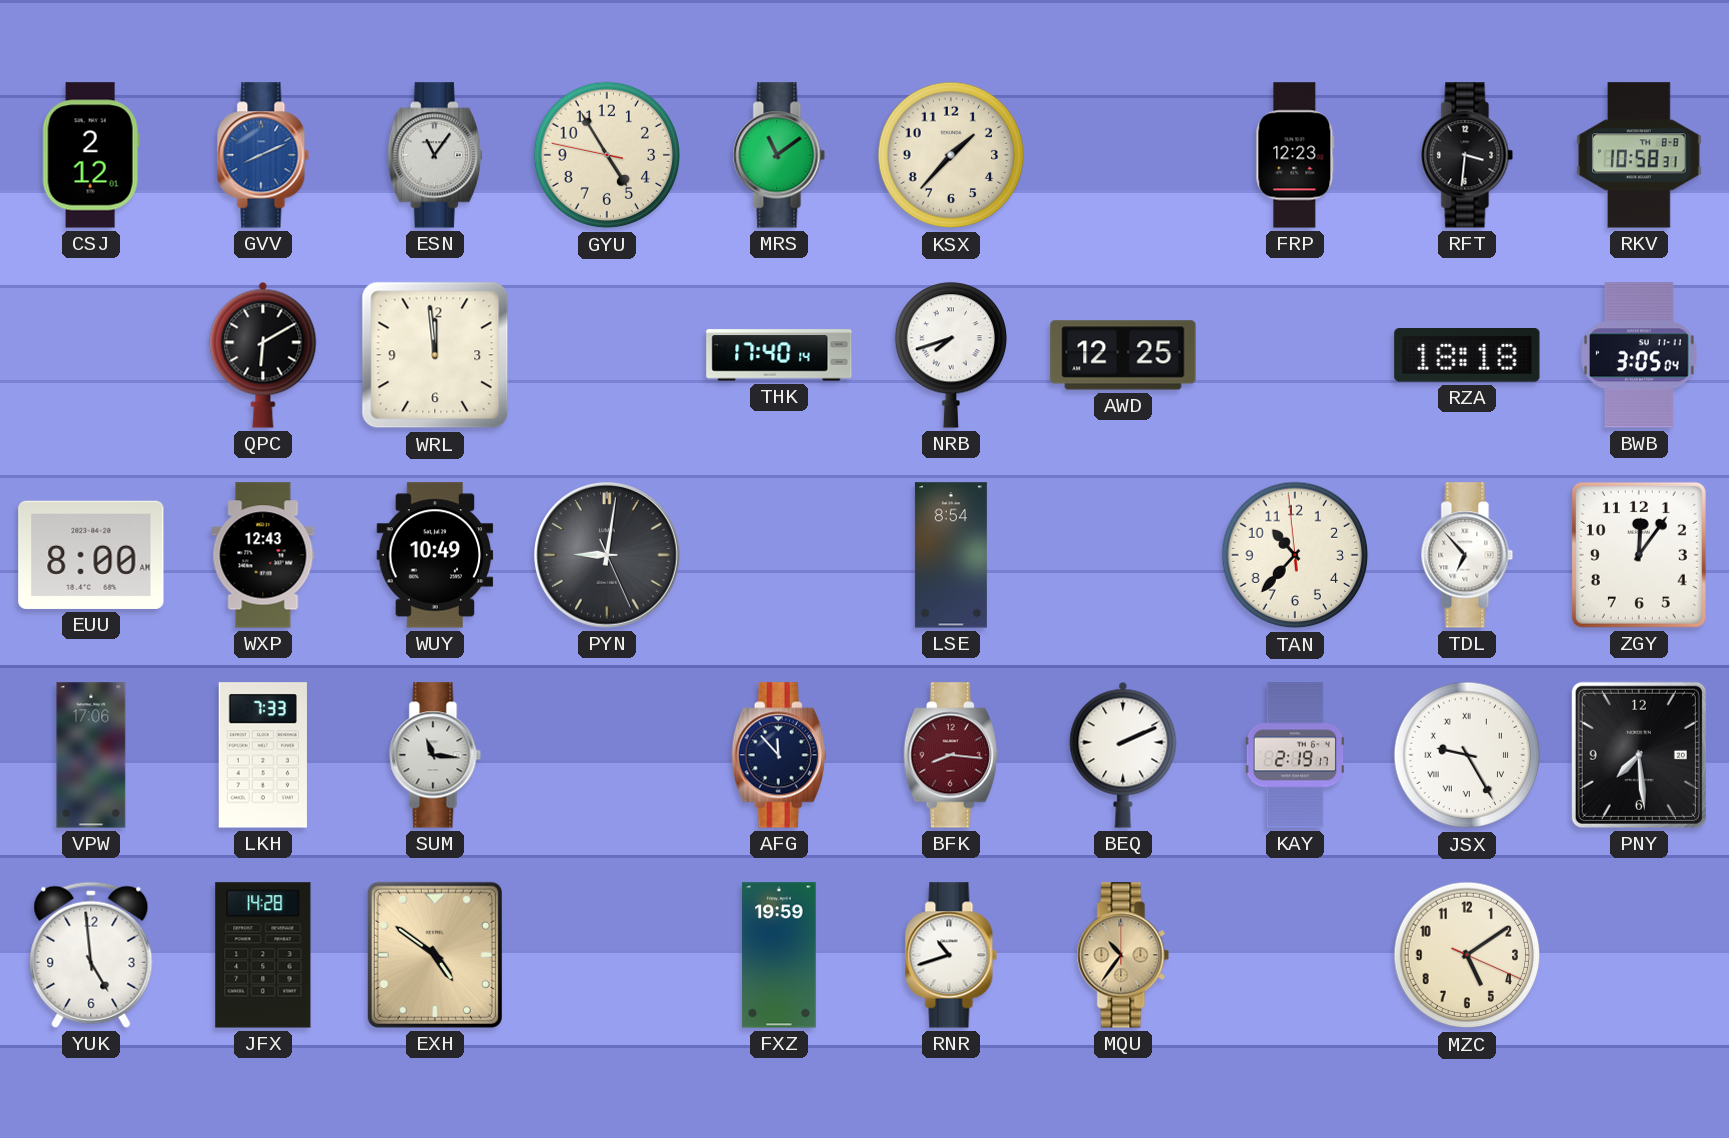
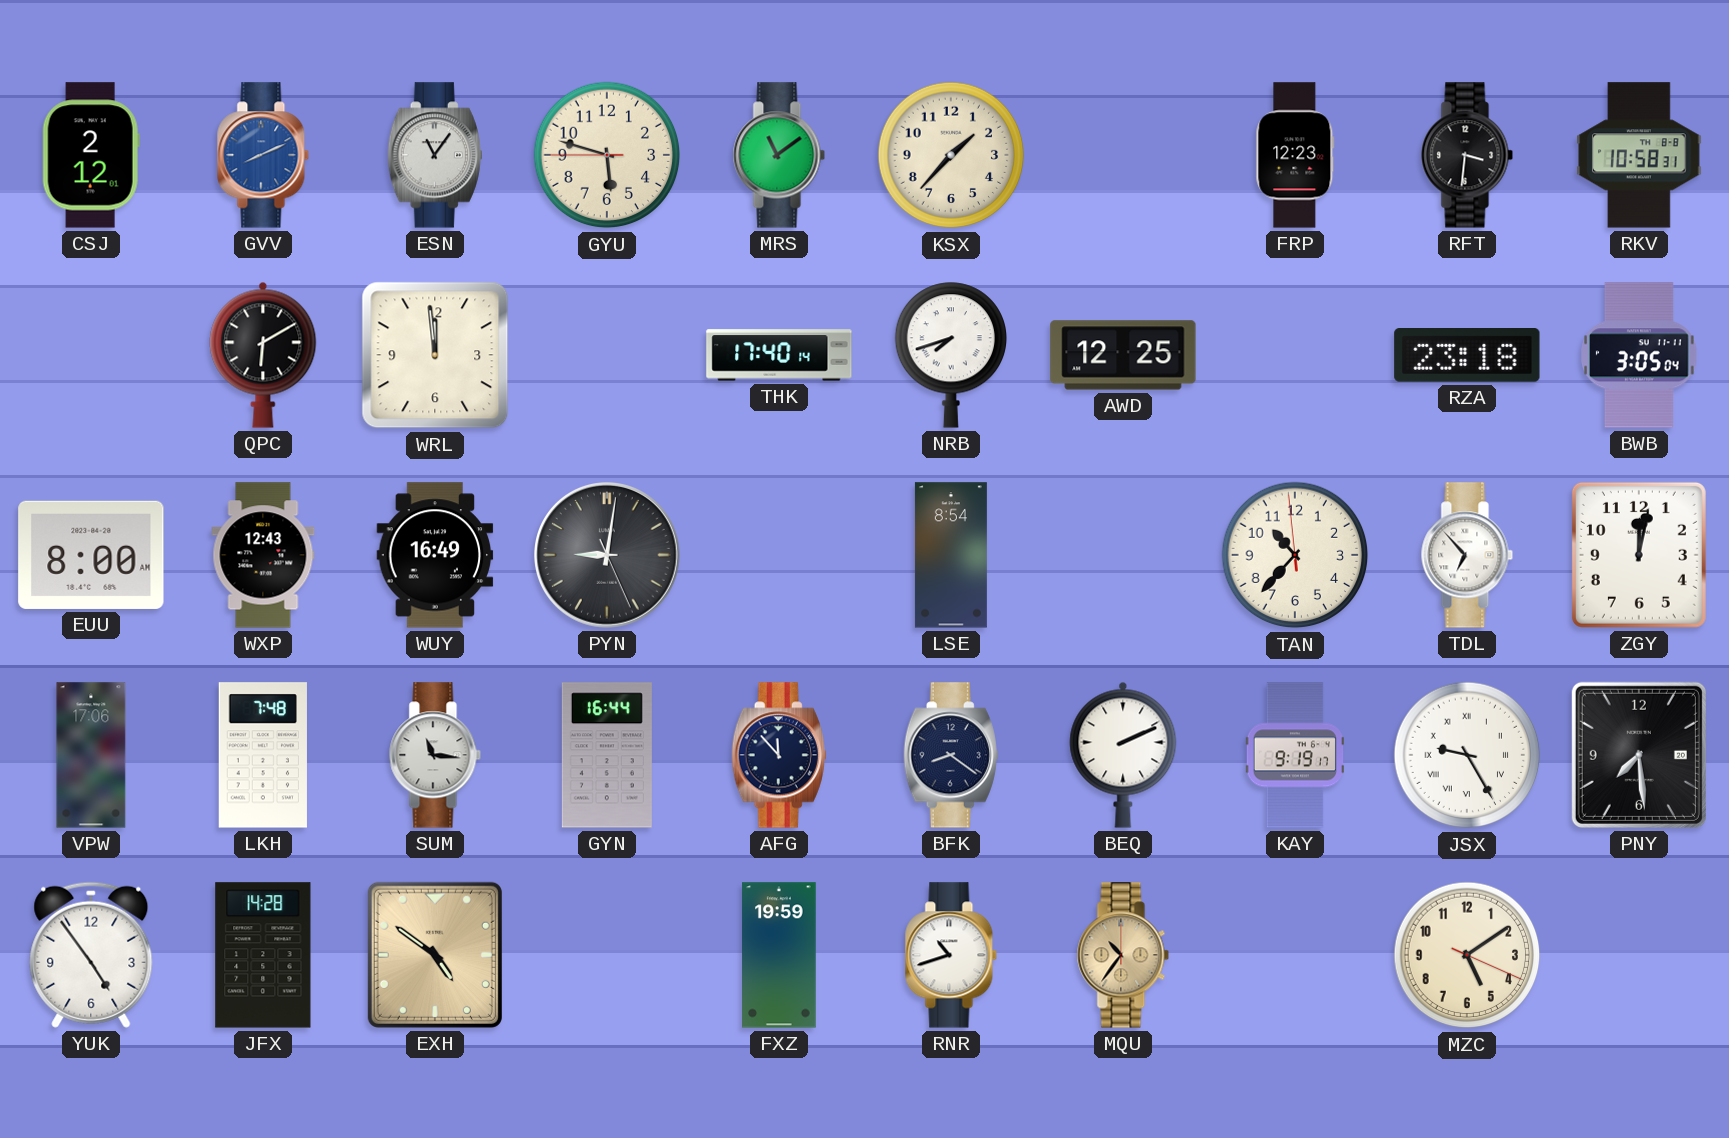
GYU: 4:54 -> 5:47
RZA: 18:18 -> 23:18
WUY: 10:49 -> 16:49
ZGY: 12:06 -> 12:02
LKH: 7:33 -> 7:48
GYN: none -> 16:44
BFK: 8:16 -> 8:21
BFK dial: burgundy -> navy
KAY: 2:19 -> 9:19
YUK: 4:59 -> 4:54
